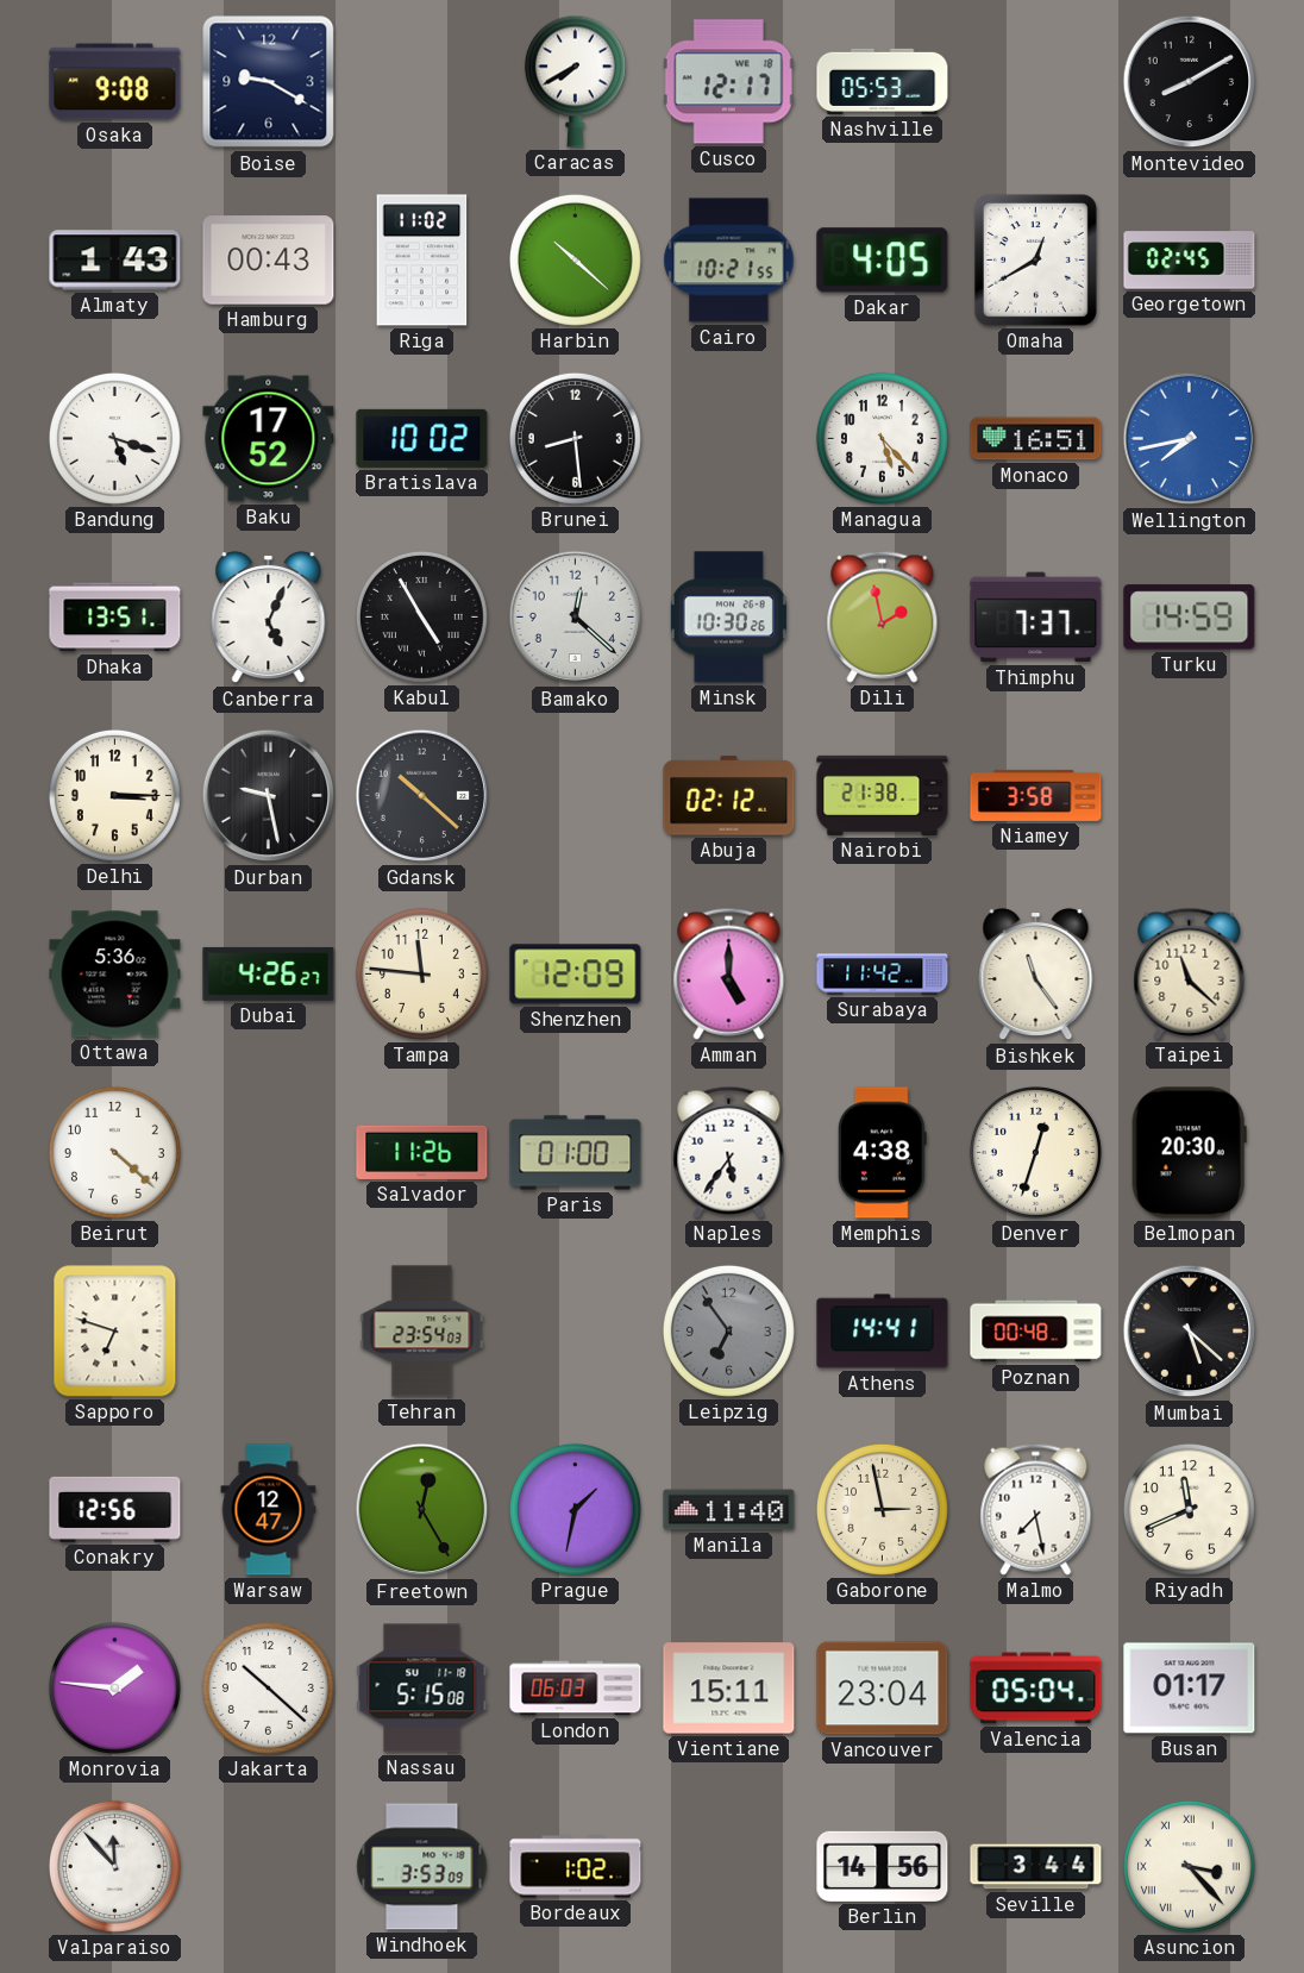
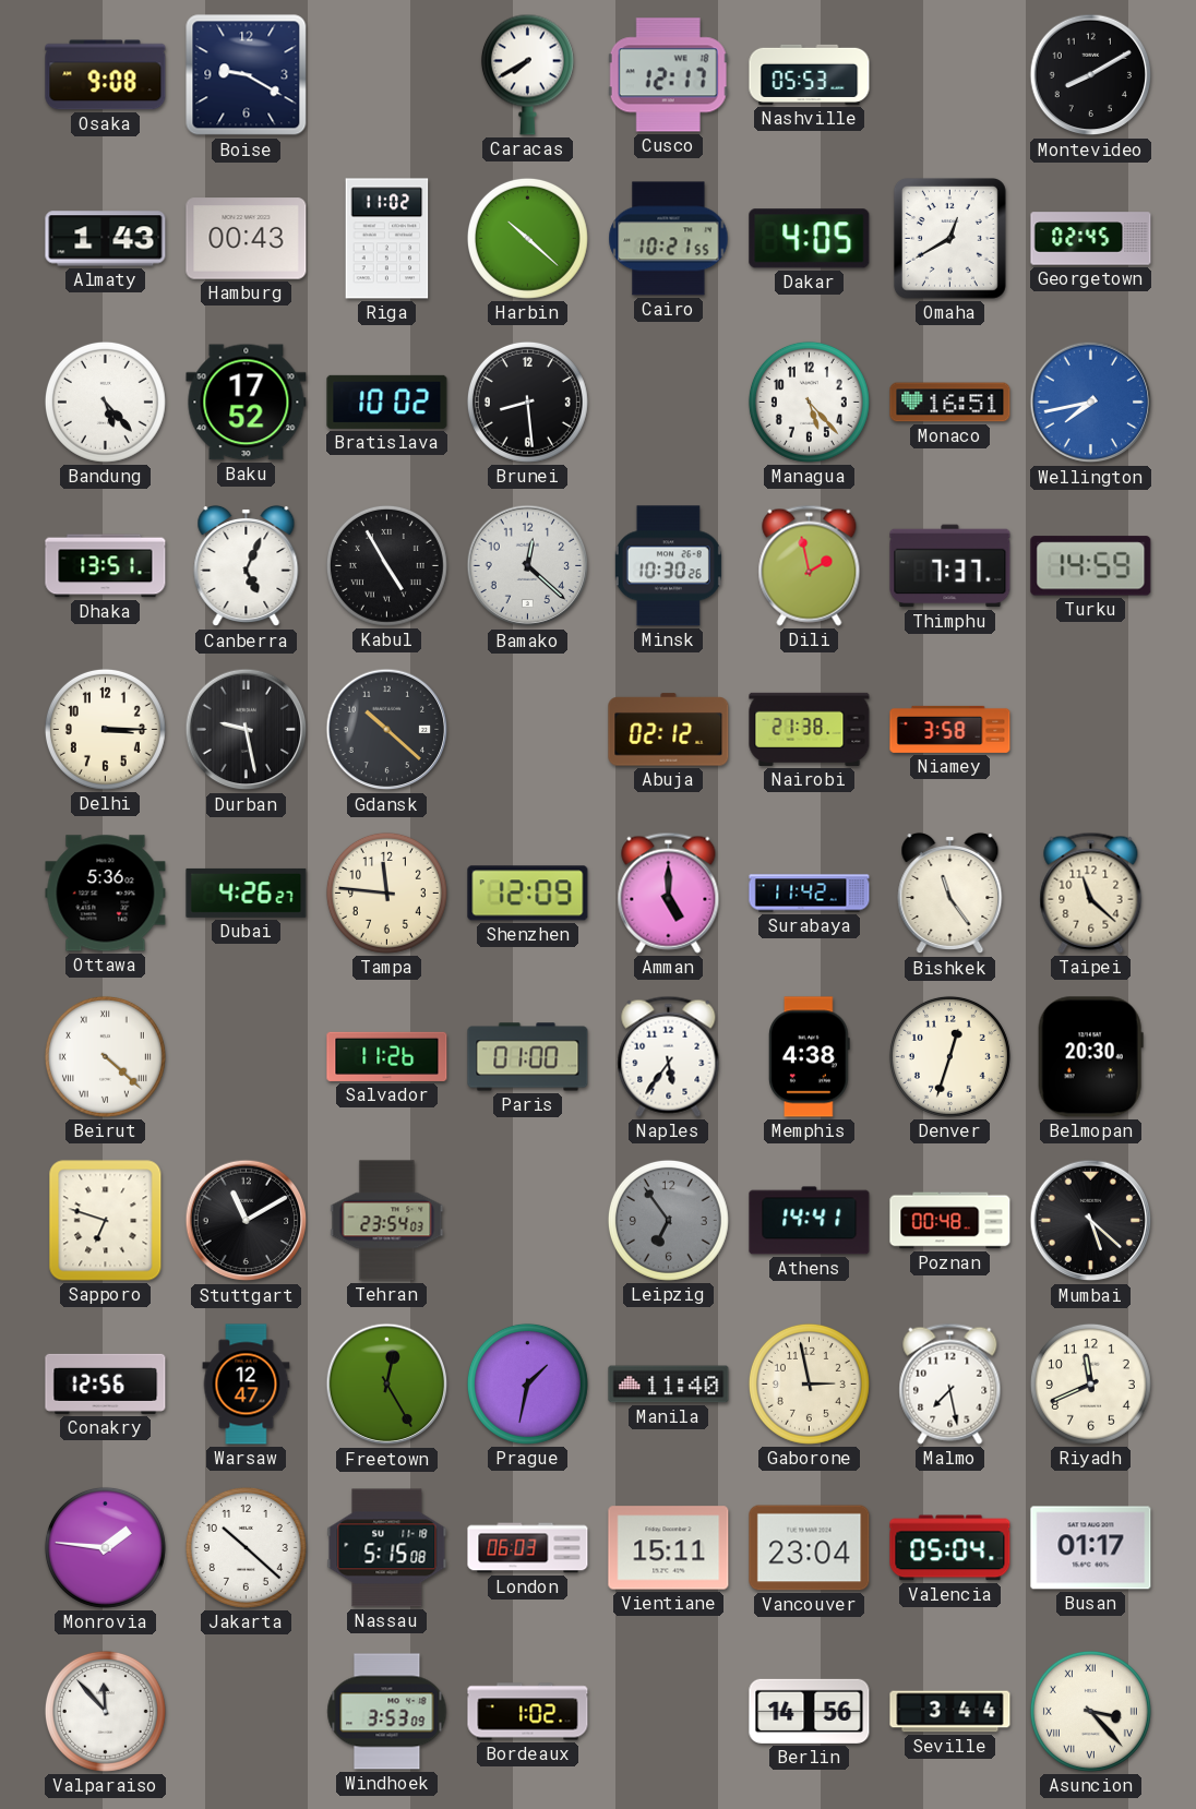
Bandung: 5:18 -> 5:23
Beirut numerals: Arabic -> Roman
Stuttgart: none -> 11:10
